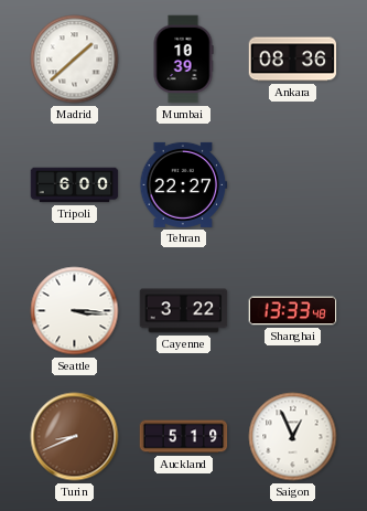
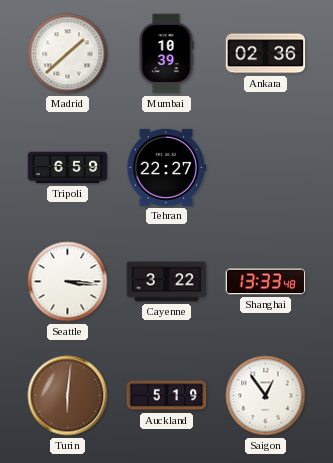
Ankara: 08:36 -> 02:36
Tripoli: 6:00 -> 6:59
Turin: 8:41 -> 6:01
Saigon: 12:56 -> 12:54
